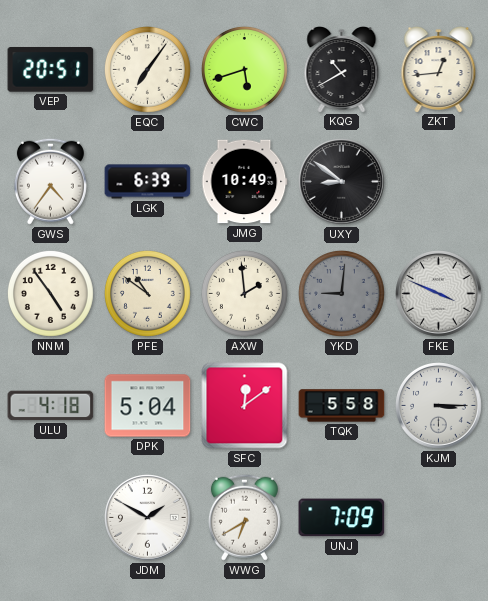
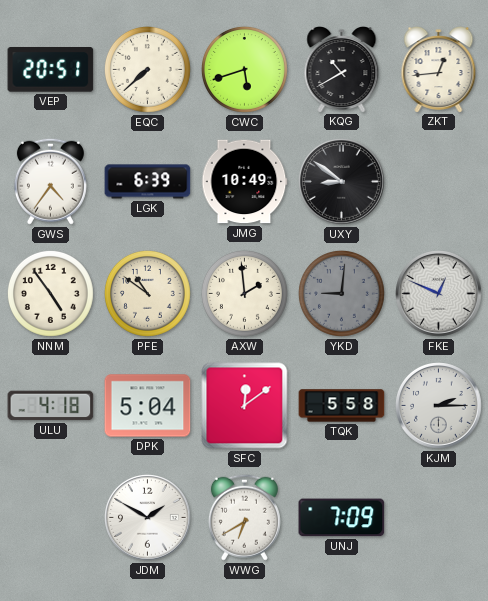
EQC: 7:06 -> 7:38
FKE: 3:49 -> 12:49
KJM: 3:15 -> 2:15
